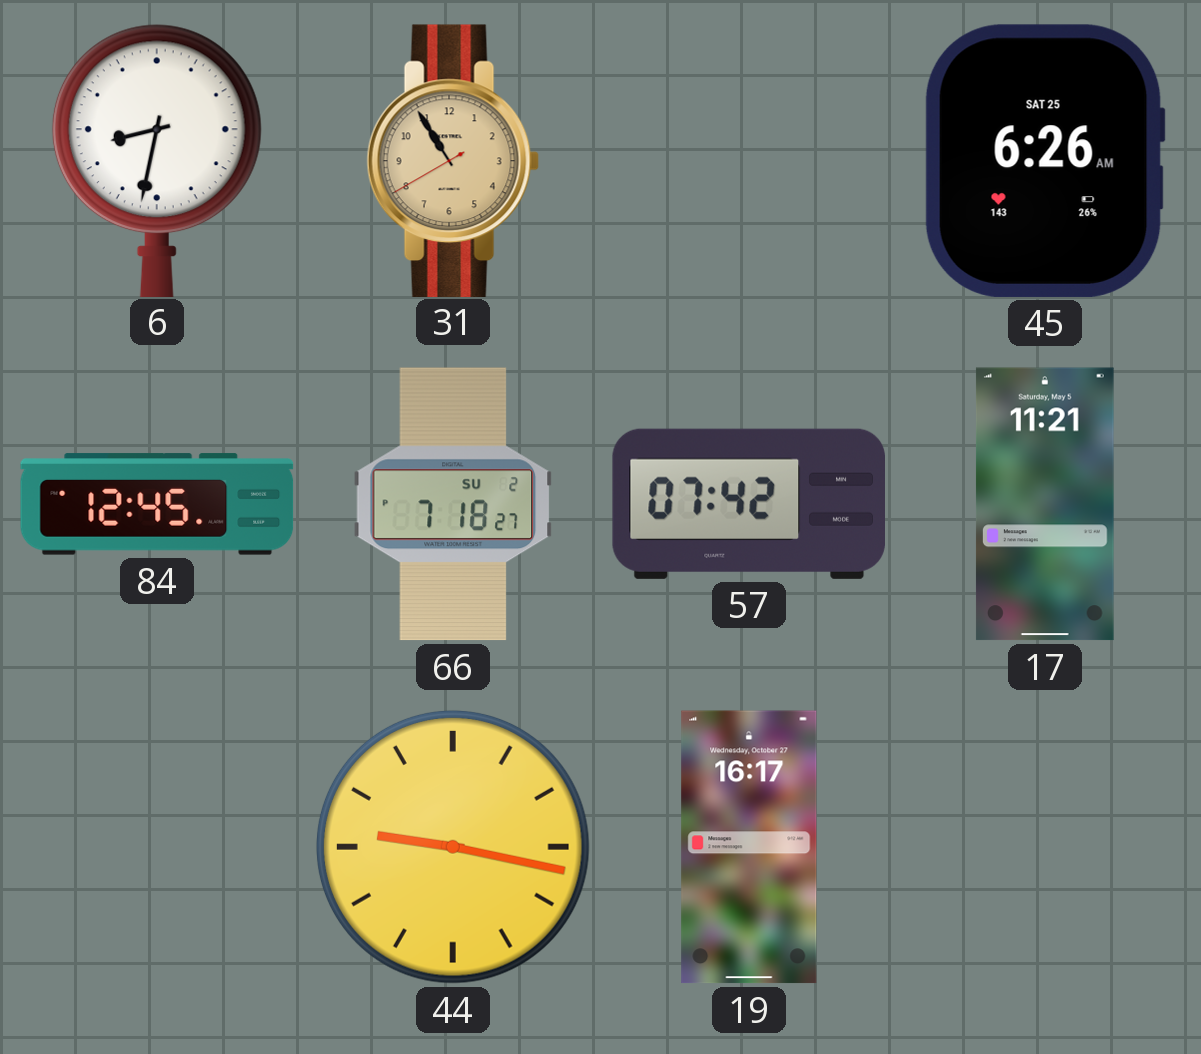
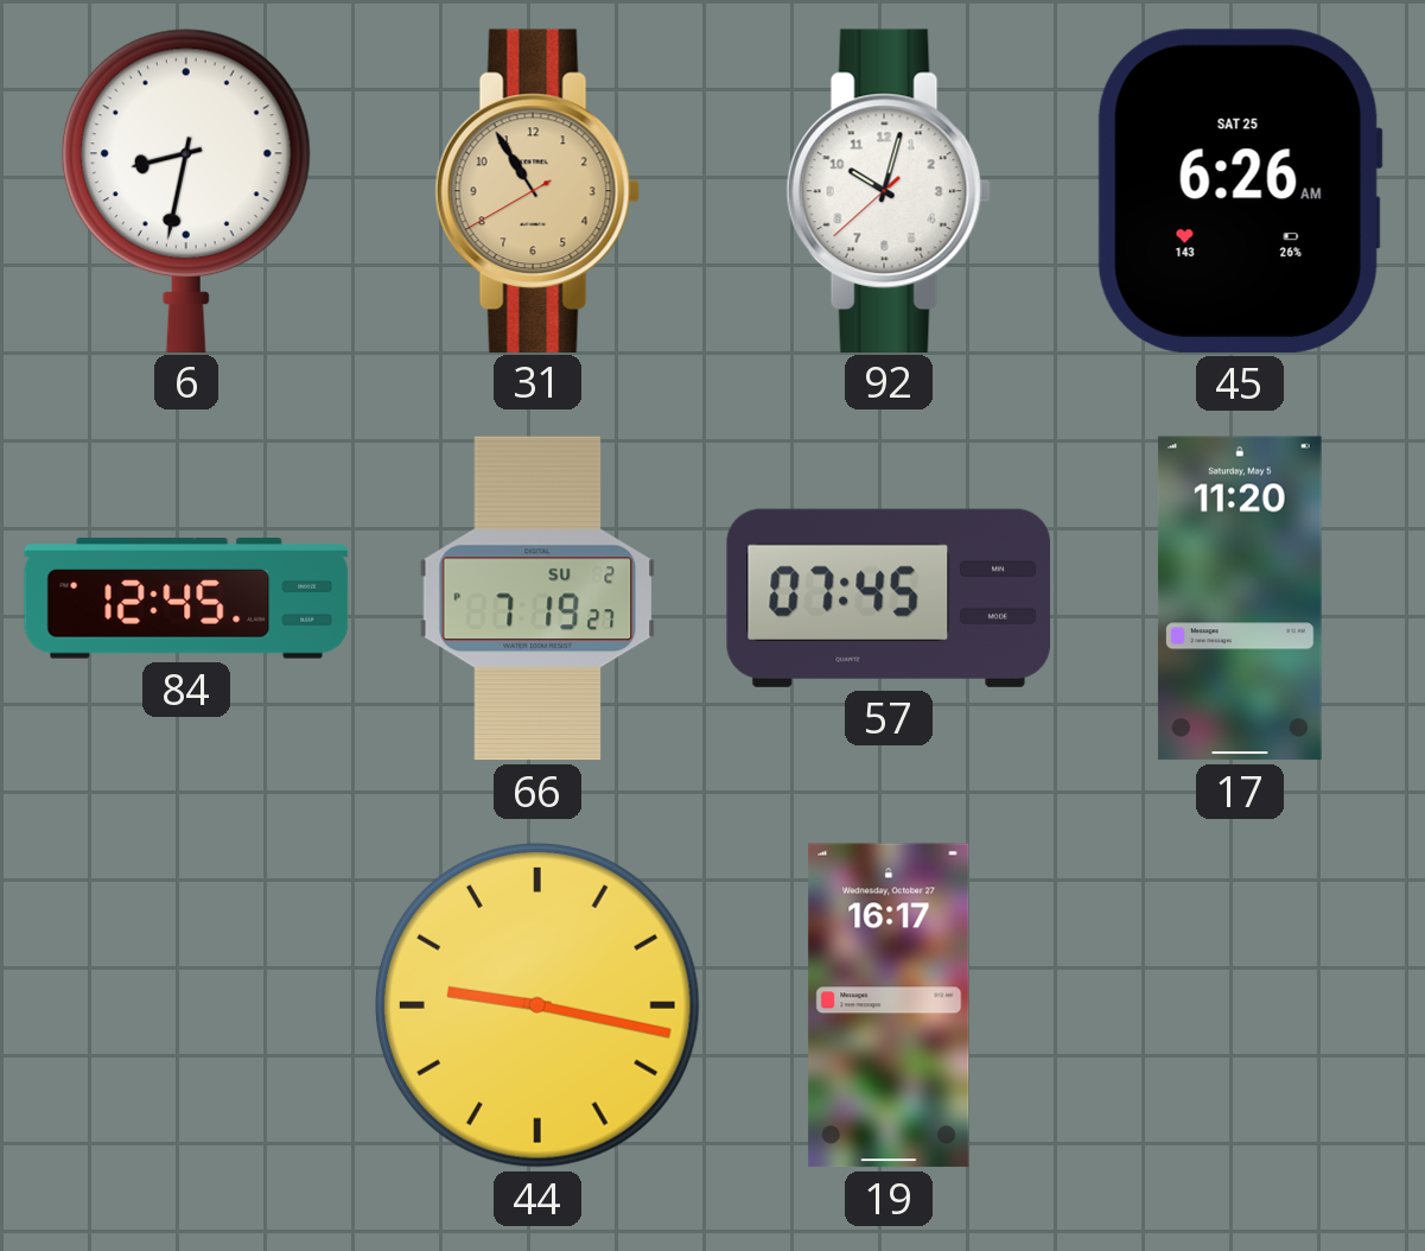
92: none -> 10:02
66: 7:18 -> 7:19
57: 07:42 -> 07:45
17: 11:21 -> 11:20
